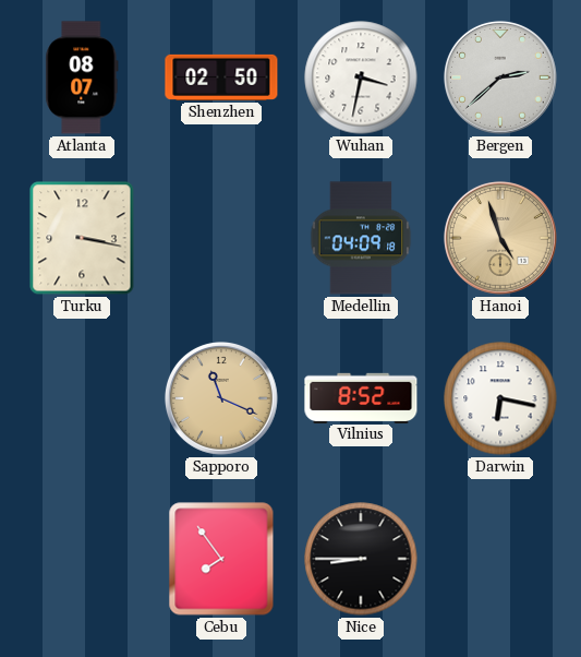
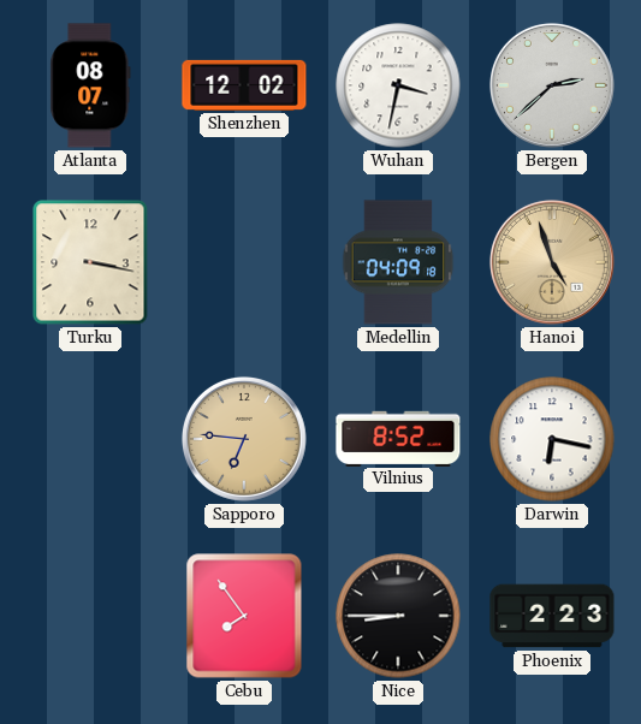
Shenzhen: 02:50 -> 12:02
Sapporo: 11:19 -> 6:46
Phoenix: none -> 2:23
